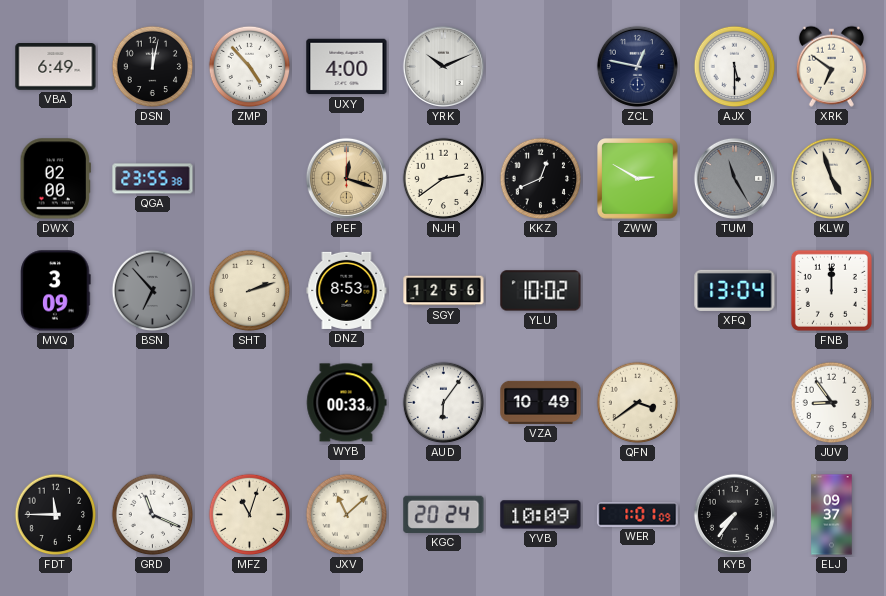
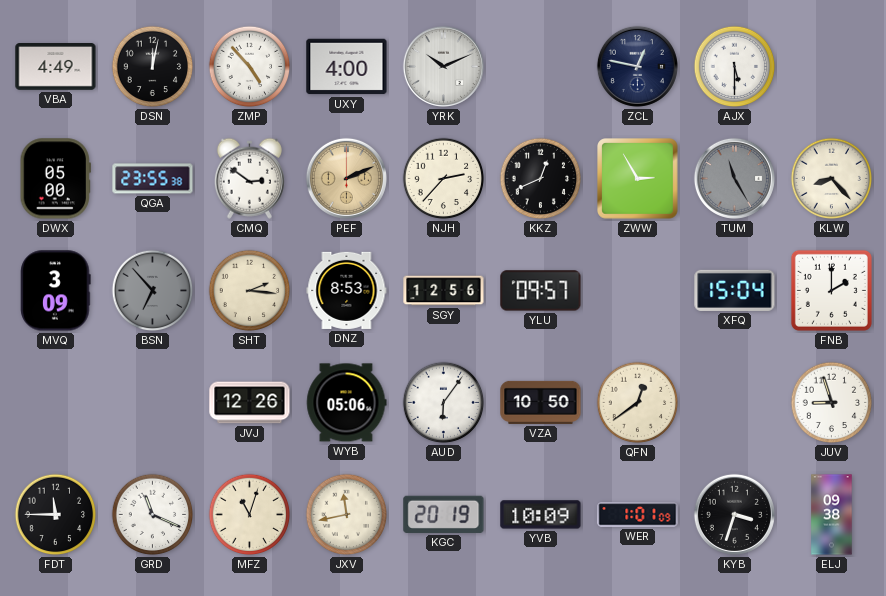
VBA: 6:49 -> 4:49
XRK: 6:51 -> none
DWX: 02:00 -> 05:00
CMQ: none -> 2:51
PEF: 12:18 -> 2:11
NJH: 2:39 -> 2:37
ZWW: 2:50 -> 2:55
KLW: 4:57 -> 8:23
SHT: 2:12 -> 2:16
YLU: 10:02 -> 09:57
XFQ: 13:04 -> 15:04
FNB: 12:00 -> 2:00
JVJ: none -> 12:26
WYB: 00:33 -> 05:06
VZA: 10:49 -> 10:50
QFN: 3:39 -> 12:39
JUV: 8:54 -> 8:57
JXV: 11:08 -> 11:43
KGC: 20:24 -> 20:19
KYB: 7:36 -> 3:33
ELJ: 09:37 -> 09:38
